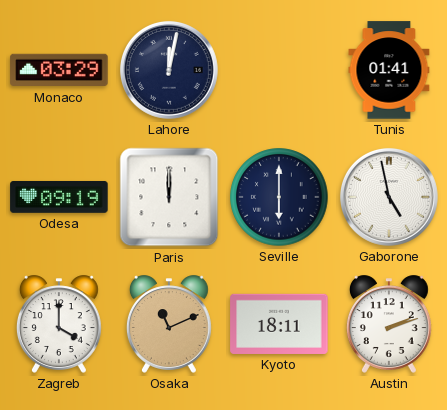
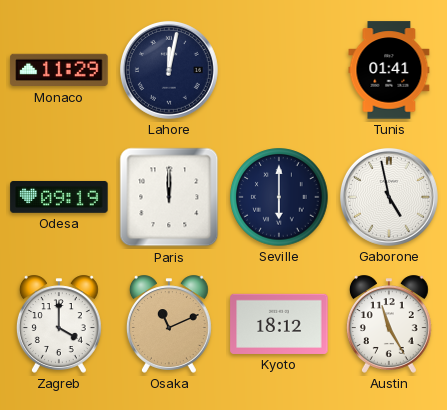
Monaco: 03:29 -> 11:29
Kyoto: 18:11 -> 18:12
Austin: 2:12 -> 11:25
